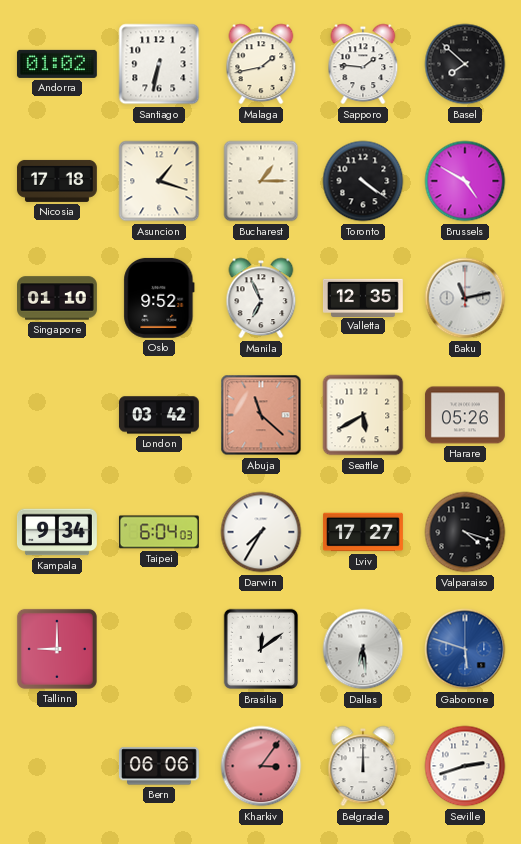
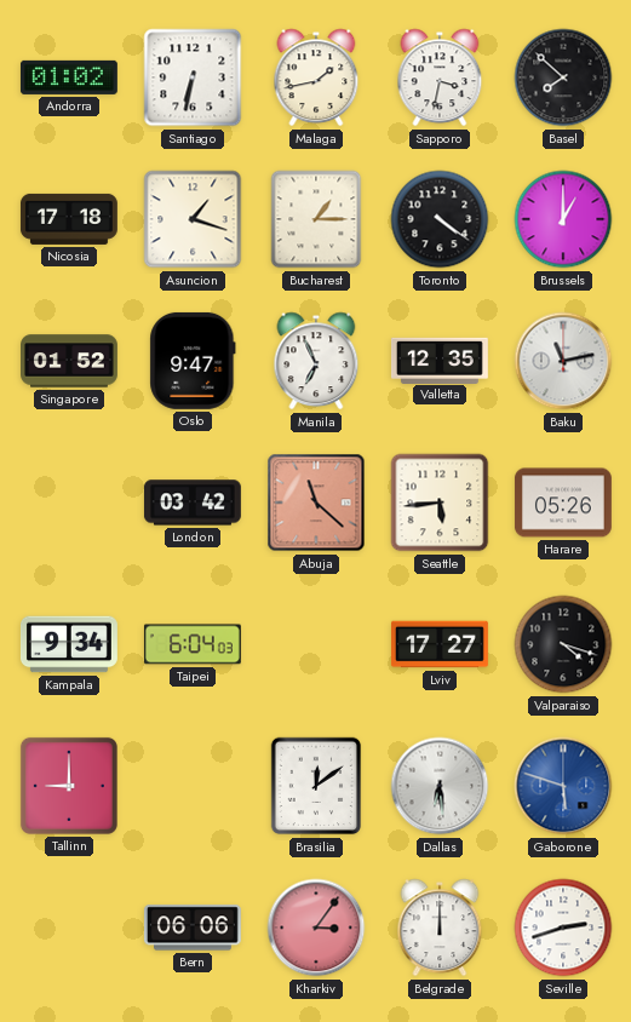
Sapporo: 1:46 -> 3:32
Brussels: 4:50 -> 1:00
Singapore: 01:10 -> 01:52
Oslo: 9:52 -> 9:47
Seattle: 5:40 -> 5:44
Darwin: 7:35 -> none
